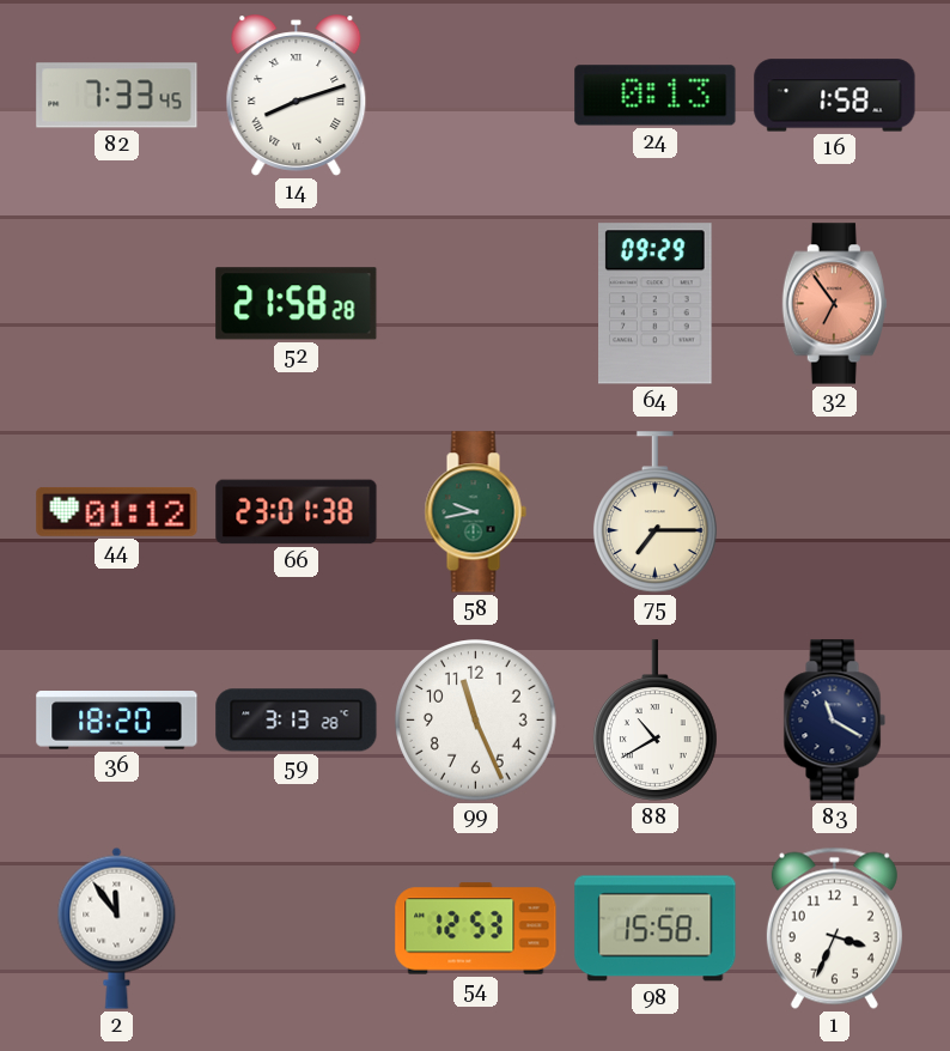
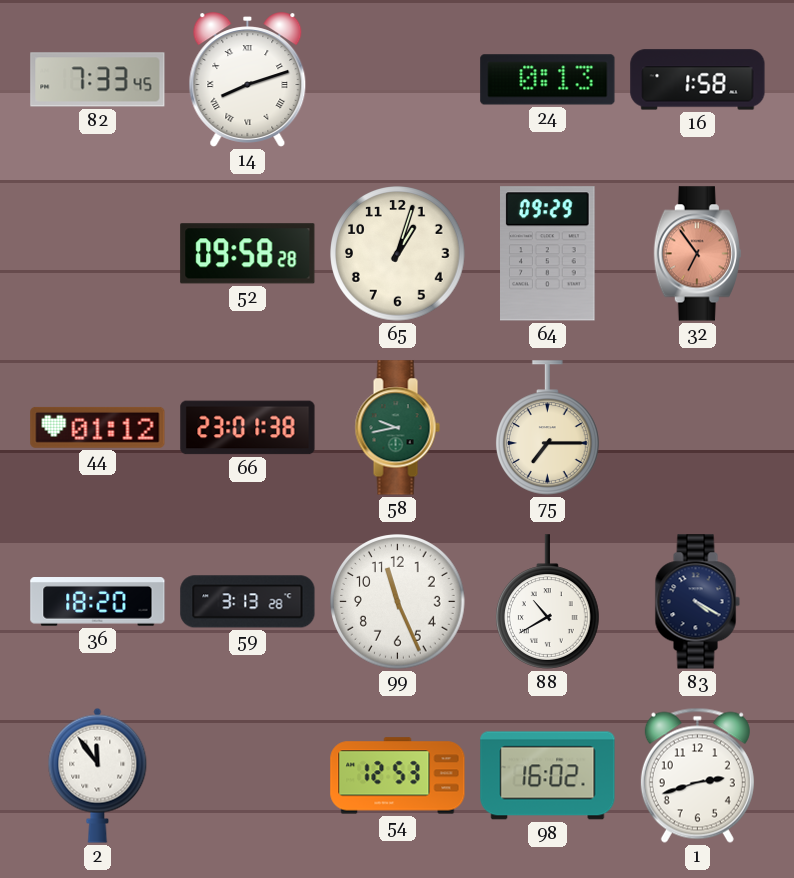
52: 21:58 -> 09:58
65: none -> 1:03
83: 11:20 -> 4:20
98: 15:58 -> 16:02
1: 3:34 -> 2:42
